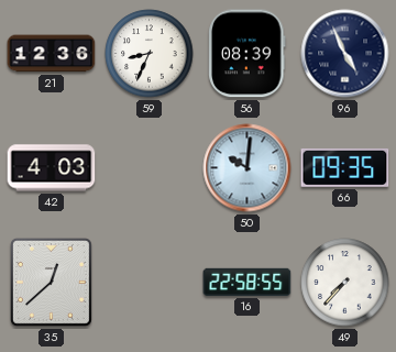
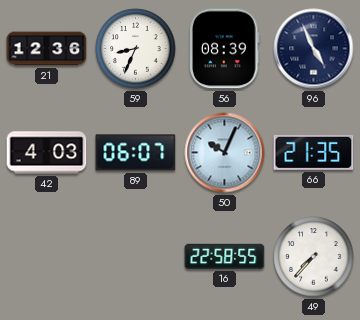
89: none -> 06:07
50: 10:01 -> 10:04
66: 09:35 -> 21:35
35: 12:38 -> none
